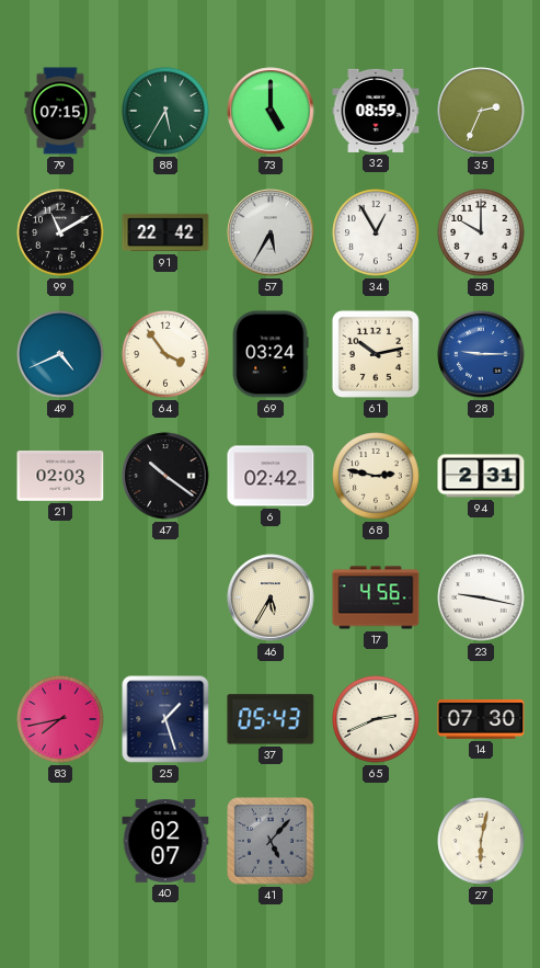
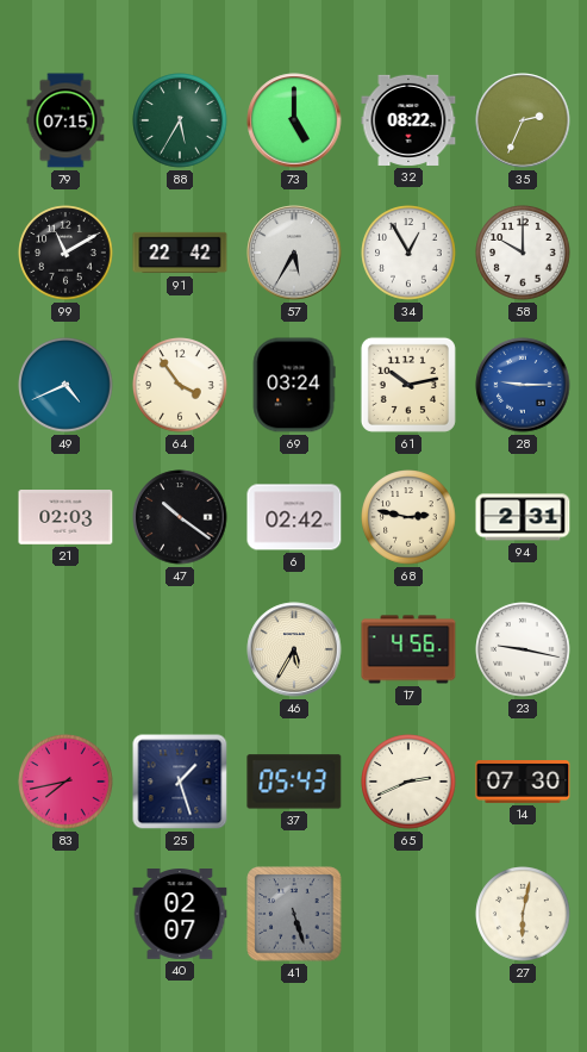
32: 08:59 -> 08:22
41: 5:07 -> 5:27
